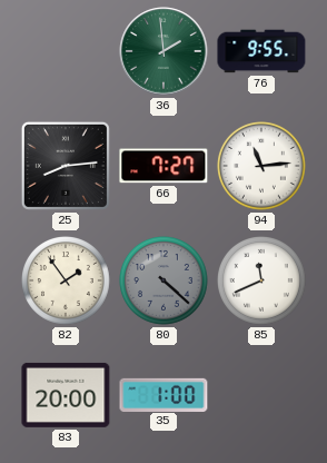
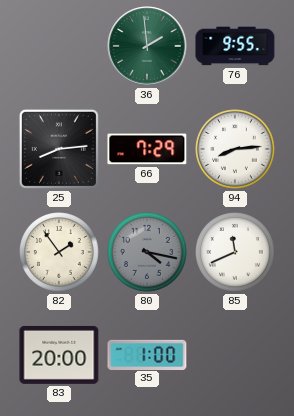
66: 7:27 -> 7:29
94: 11:14 -> 8:14
80: 4:22 -> 4:17
